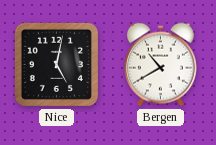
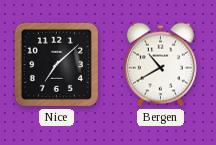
Nice: 5:02 -> 7:08
